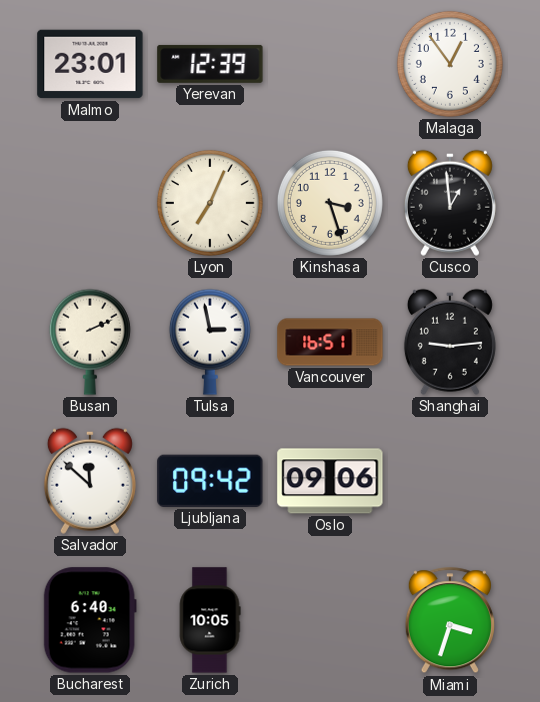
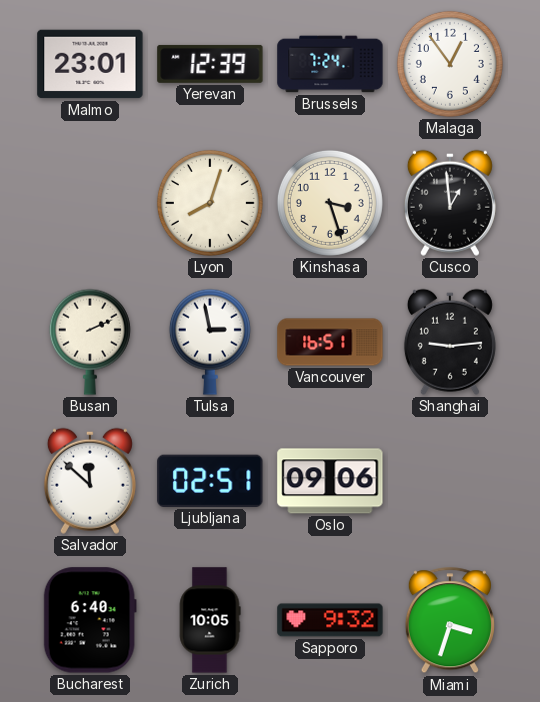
Brussels: none -> 7:24
Lyon: 7:04 -> 8:03
Ljubljana: 09:42 -> 02:51
Sapporo: none -> 9:32
